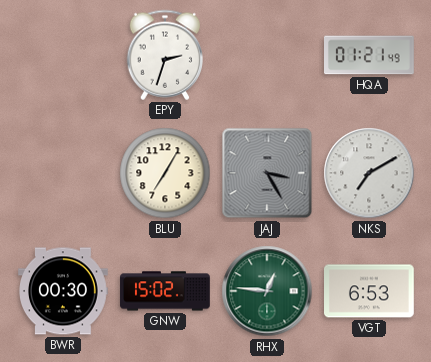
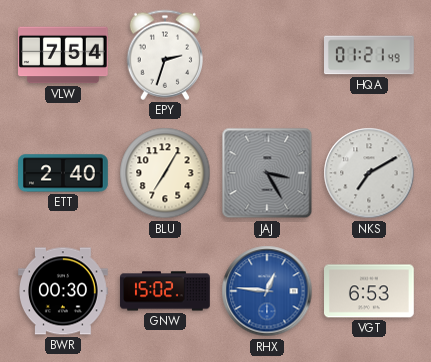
VLW: none -> 7:54
ETT: none -> 2:40
RHX dial: green -> blue
